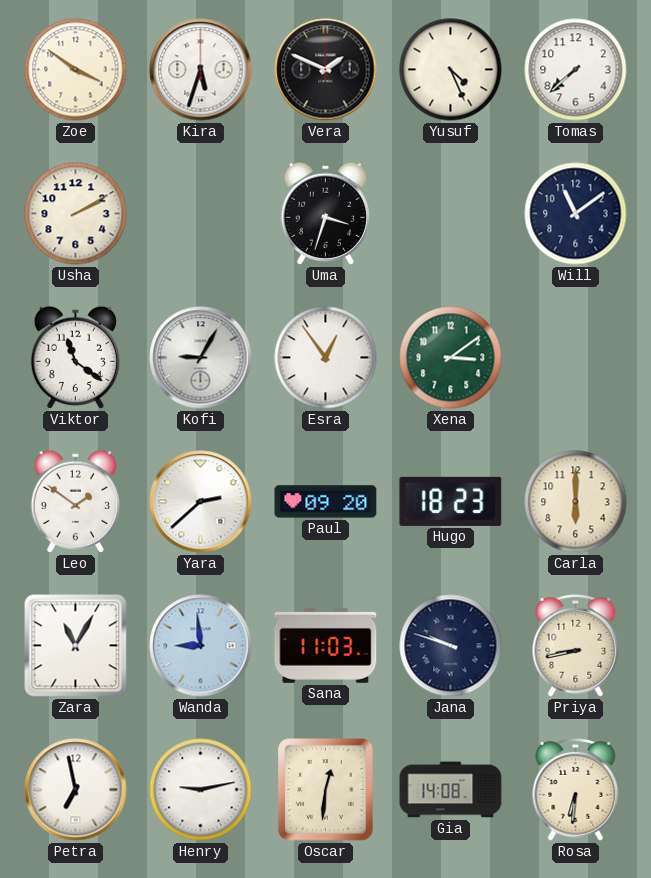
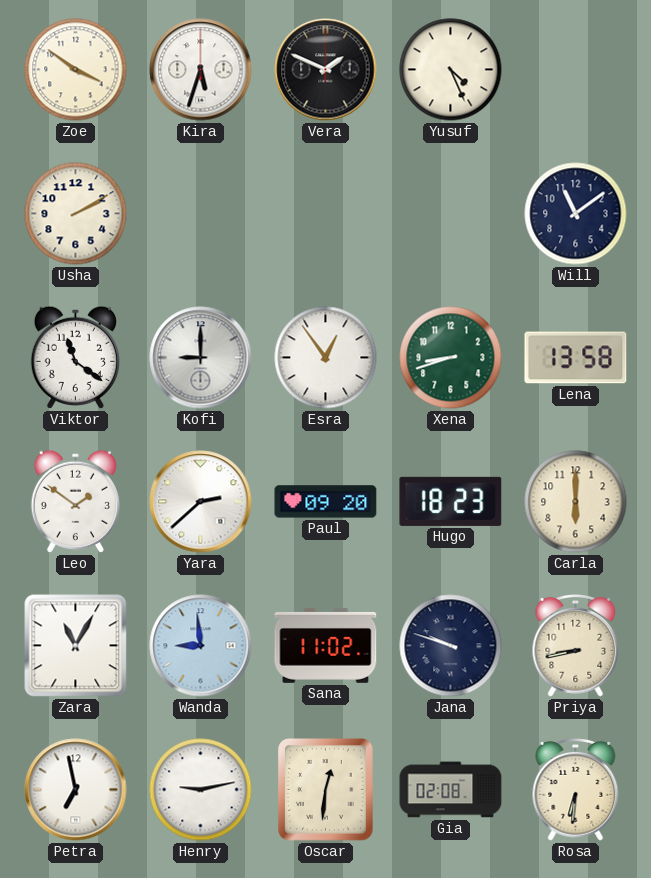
Tomas: 7:38 -> none
Uma: 3:33 -> none
Kofi: 9:05 -> 9:00
Xena: 3:09 -> 8:42
Lena: none -> 13:58
Sana: 11:03 -> 11:02
Gia: 14:08 -> 02:08
